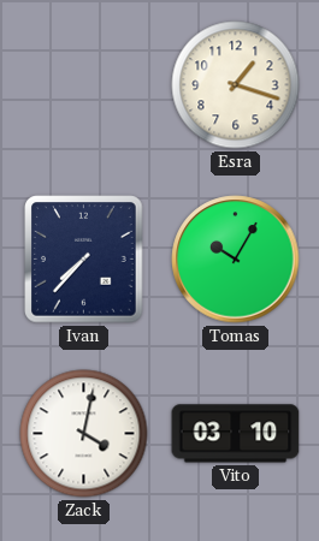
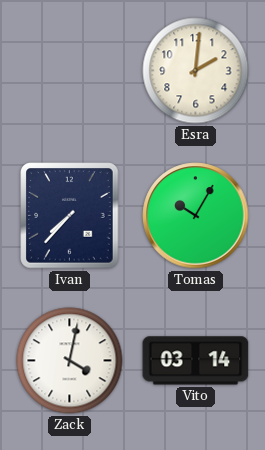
Esra: 1:18 -> 2:01
Vito: 03:10 -> 03:14
